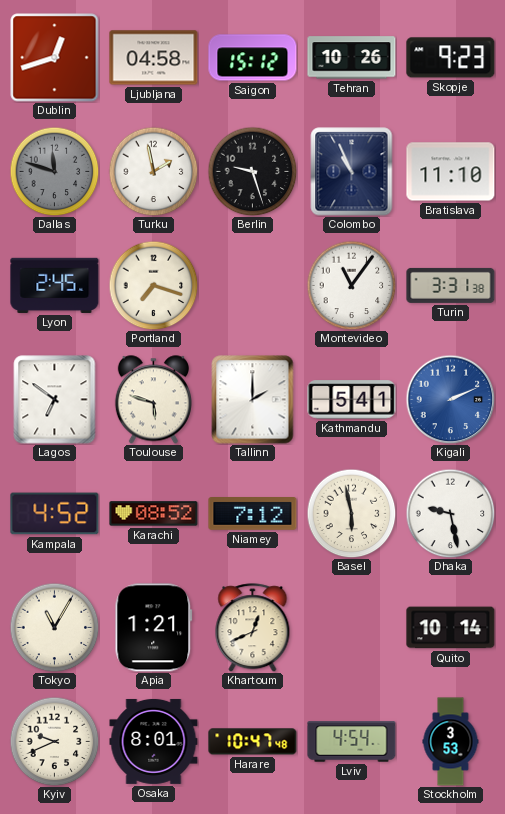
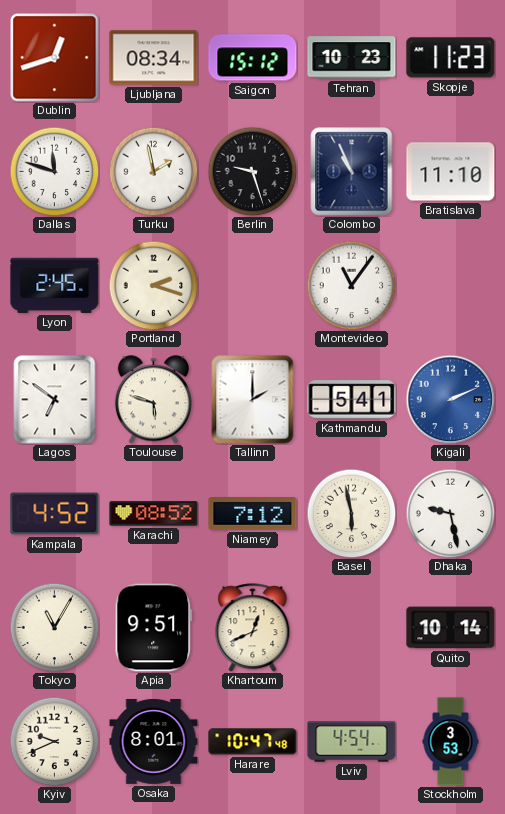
Ljubljana: 04:58 -> 08:34
Tehran: 10:26 -> 10:23
Skopje: 9:23 -> 11:23
Dallas dial: grey -> white
Portland: 7:18 -> 2:18
Turin: 3:31 -> none
Apia: 1:21 -> 9:51
